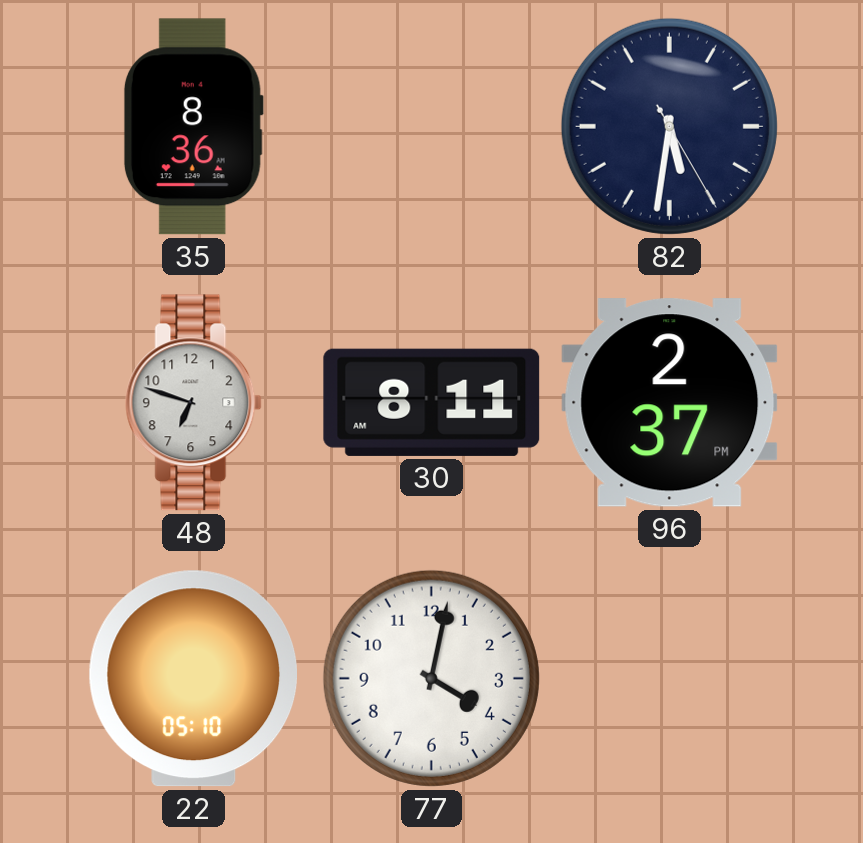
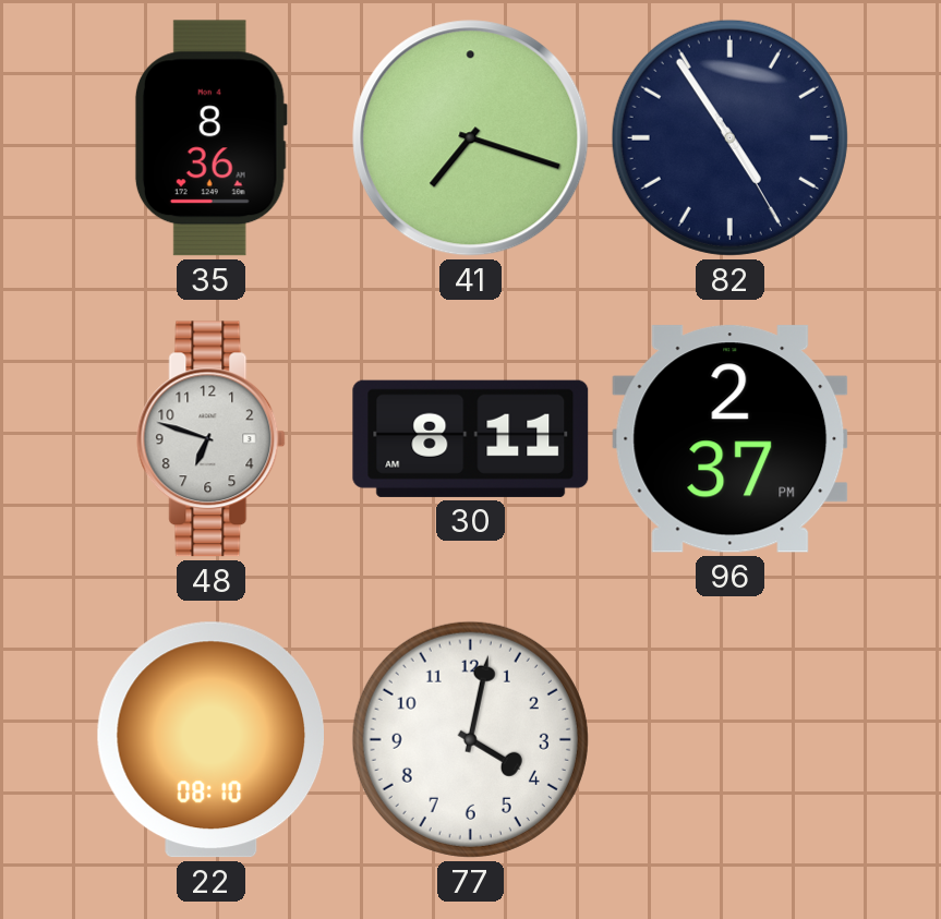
41: none -> 7:18
82: 5:31 -> 4:54
22: 05:10 -> 08:10
